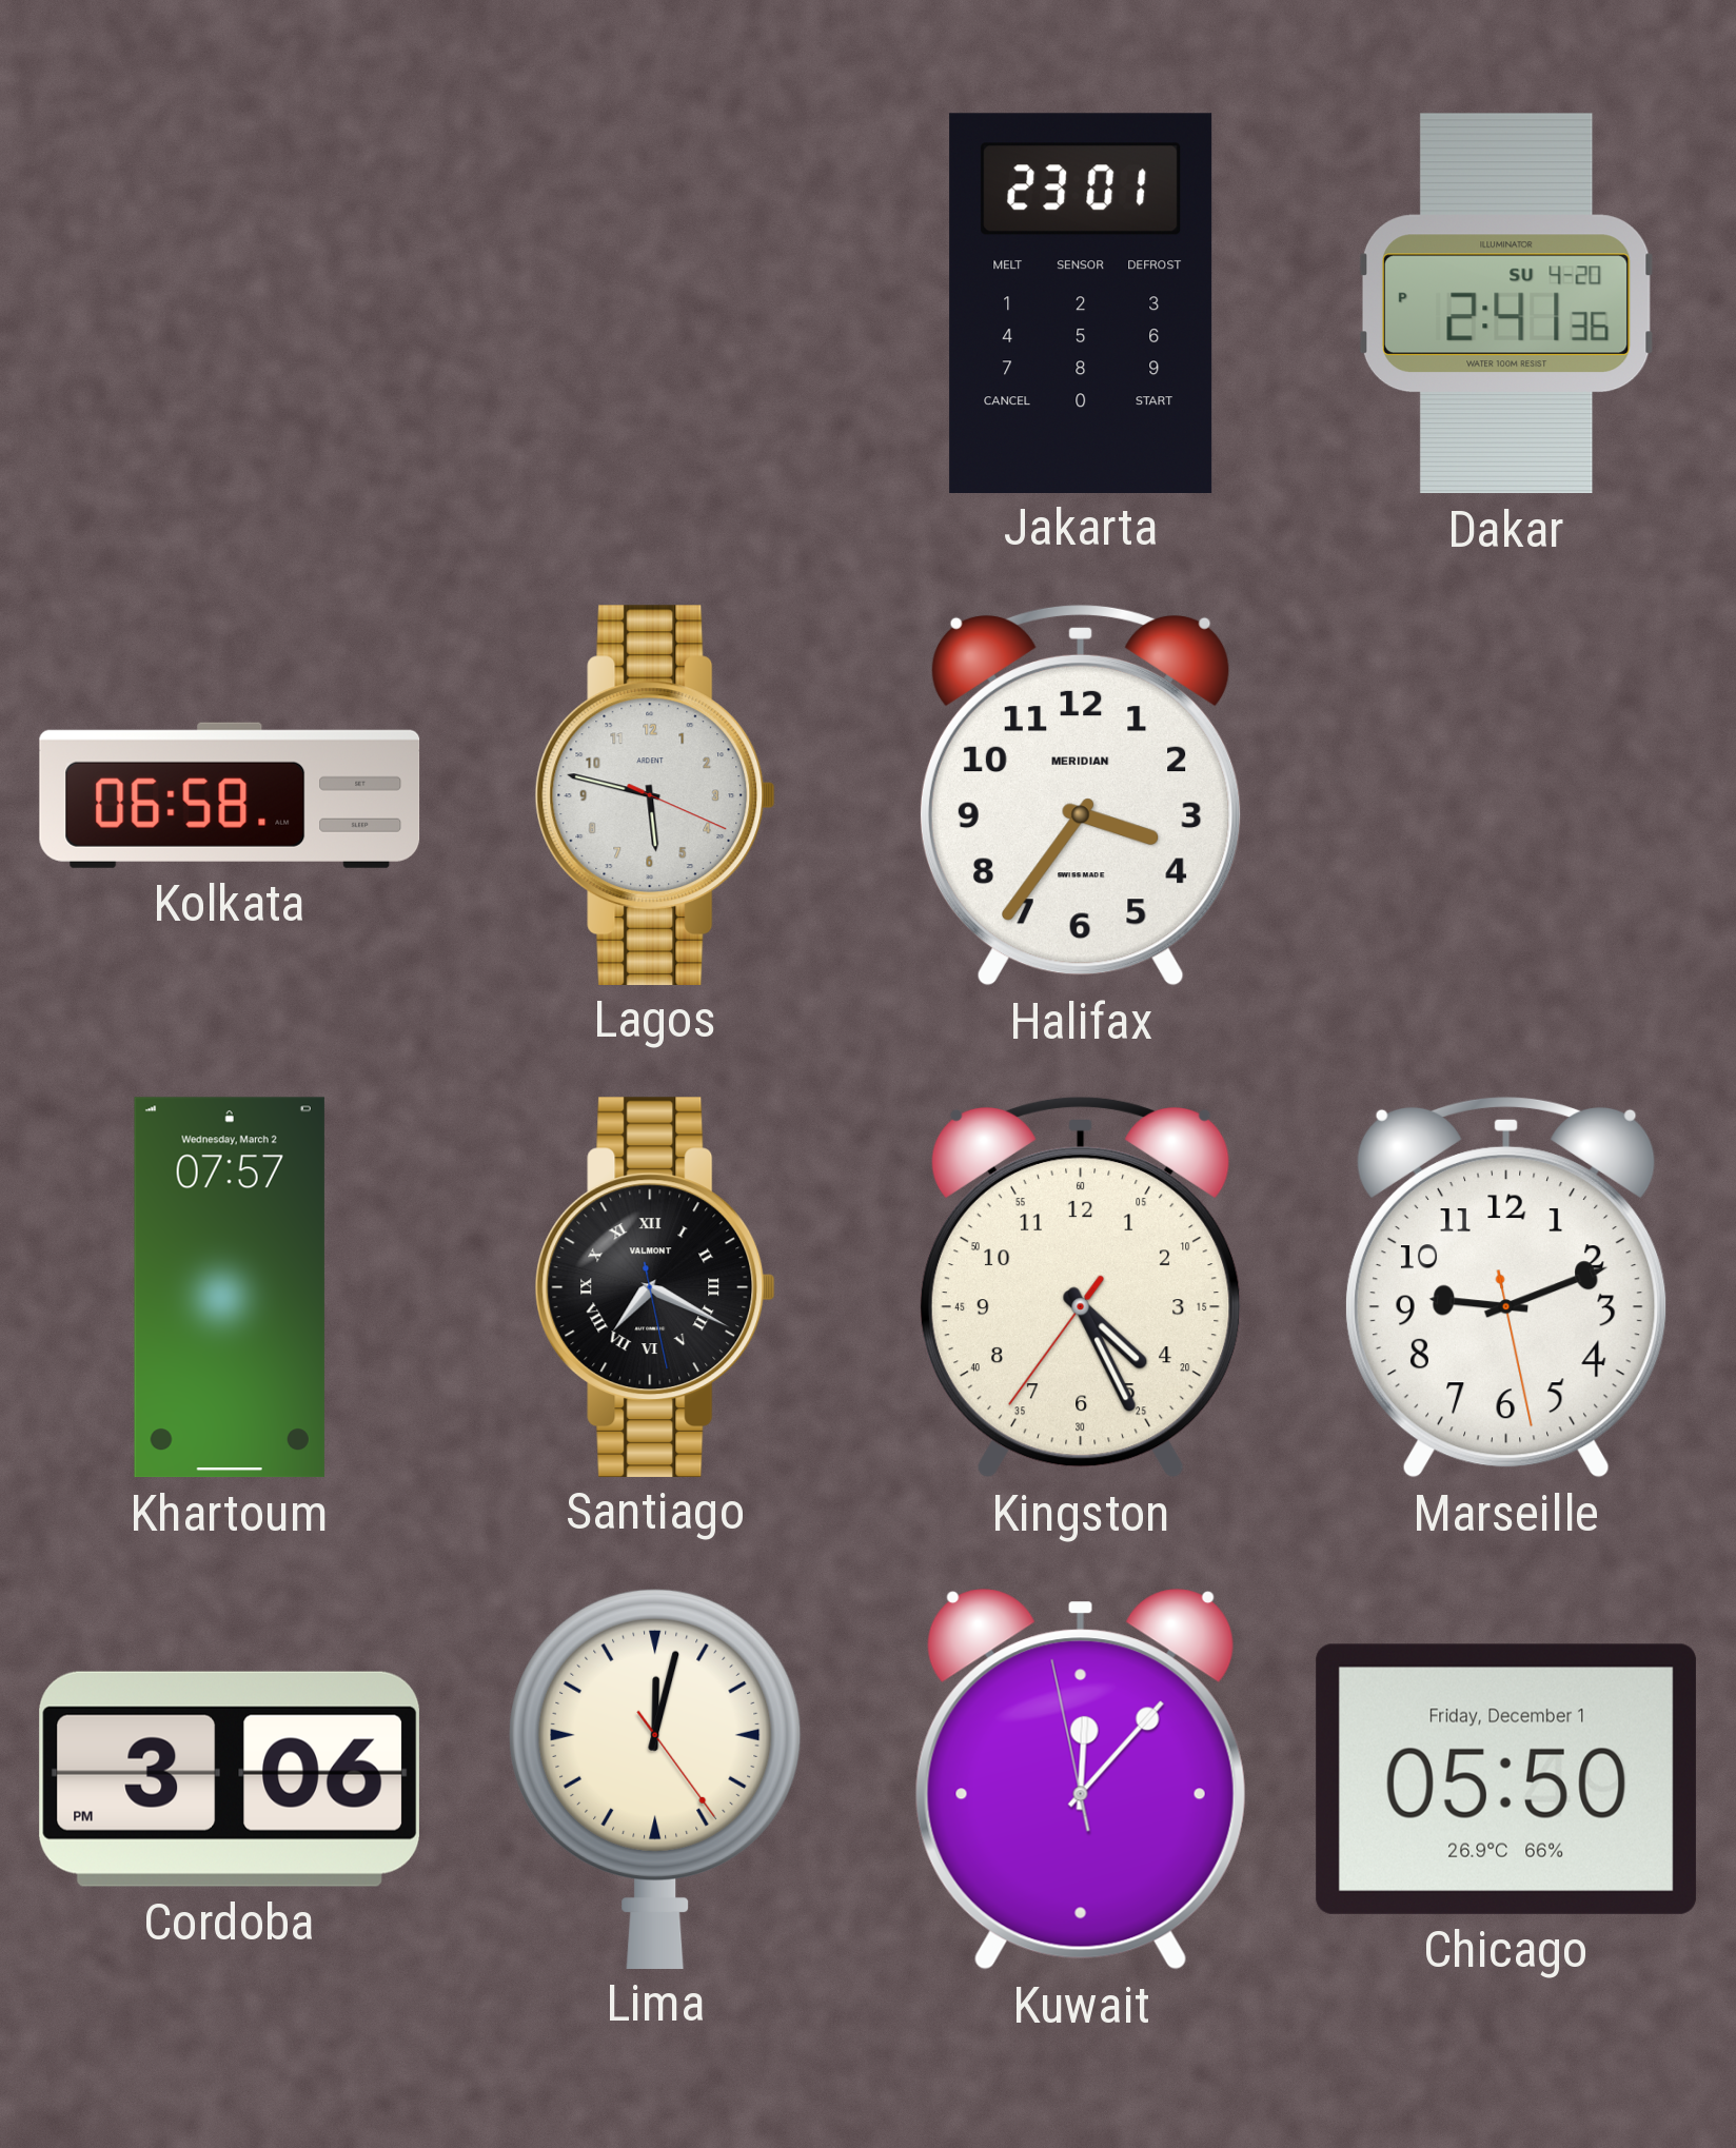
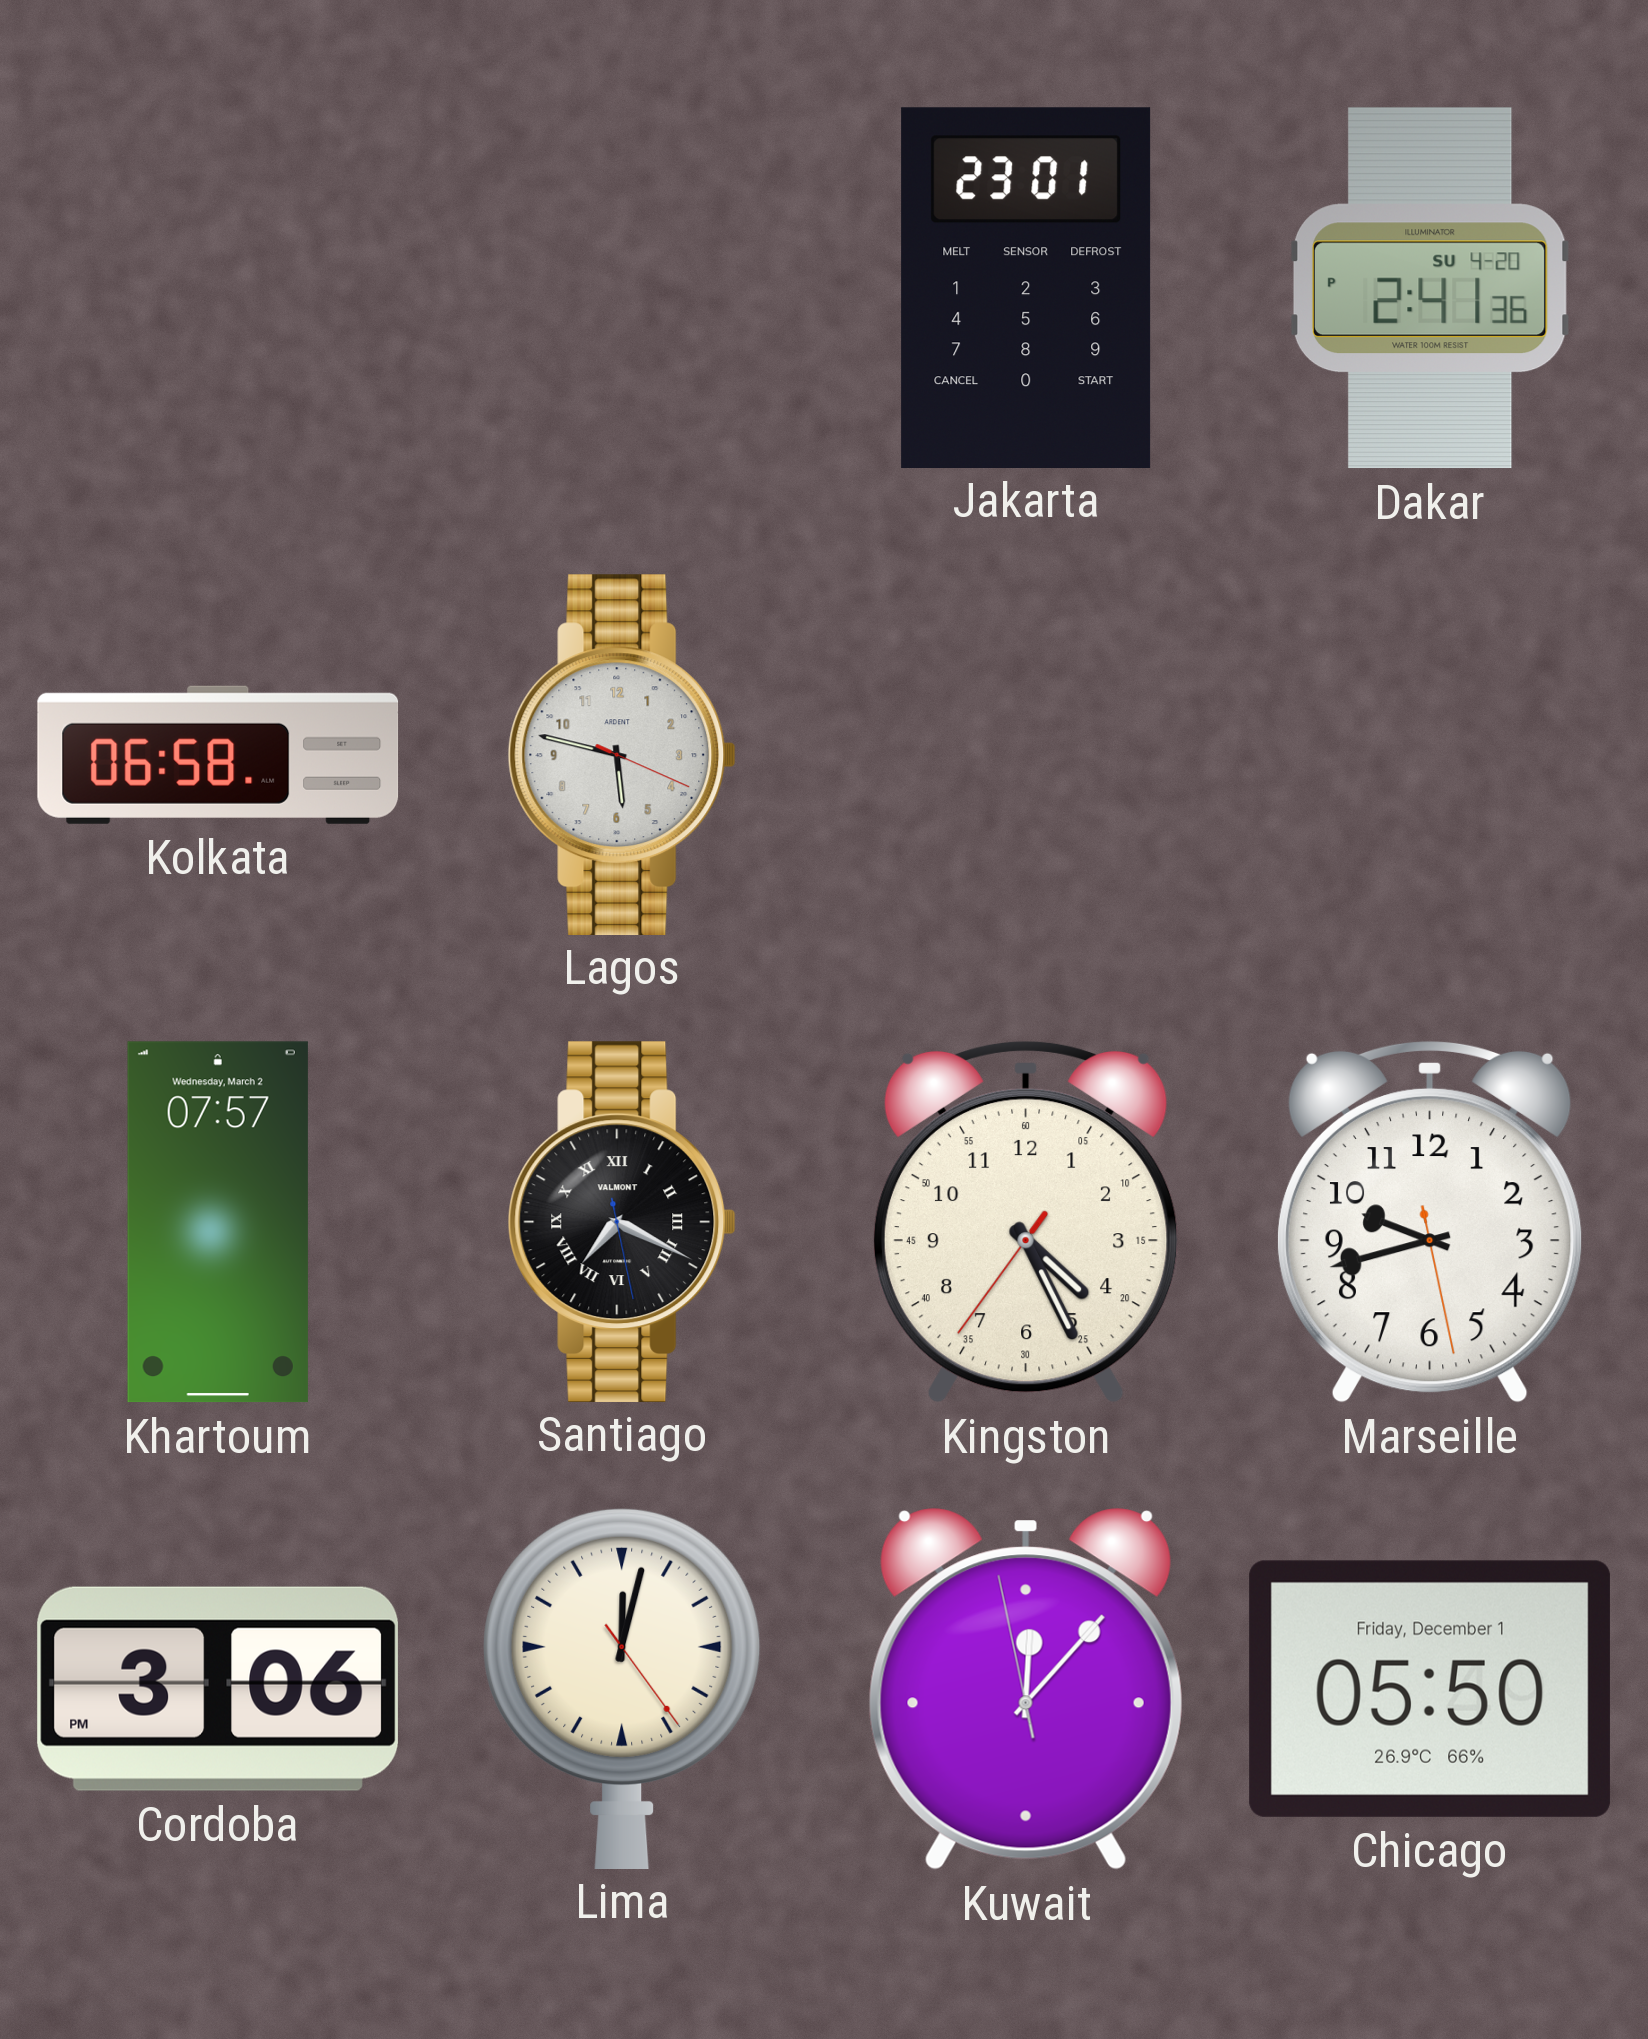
Halifax: 3:36 -> none
Marseille: 9:11 -> 9:42
